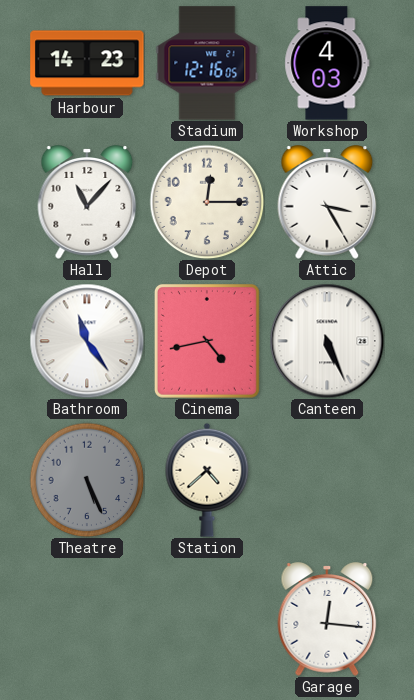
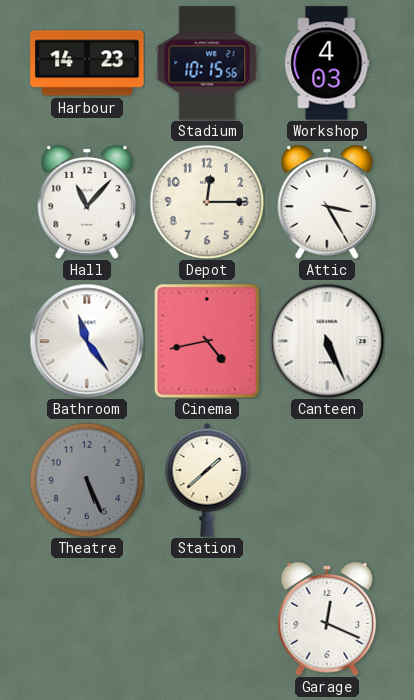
Stadium: 12:16 -> 10:15
Station: 4:38 -> 1:38
Garage: 12:16 -> 12:19
